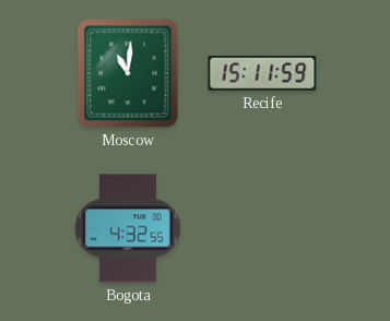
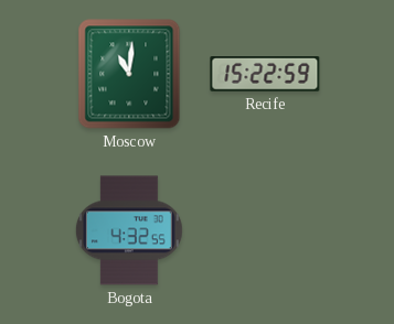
Recife: 15:11 -> 15:22
